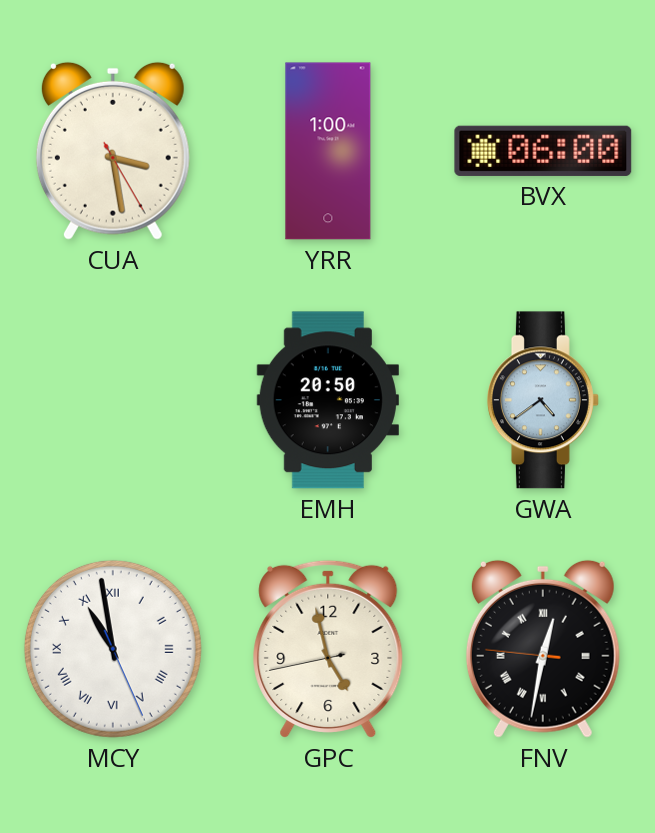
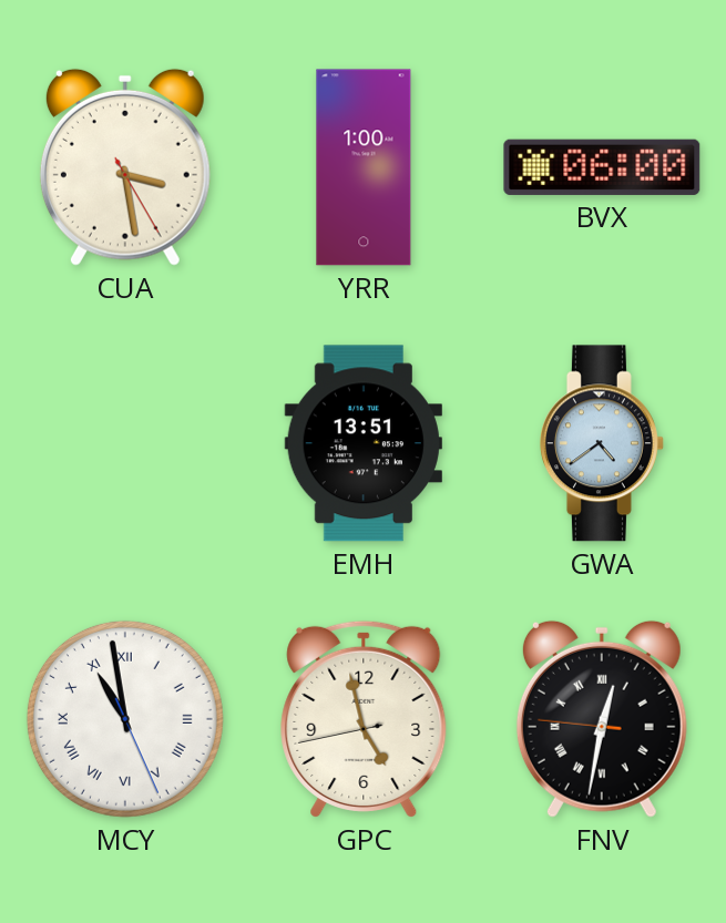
EMH: 20:50 -> 13:51
